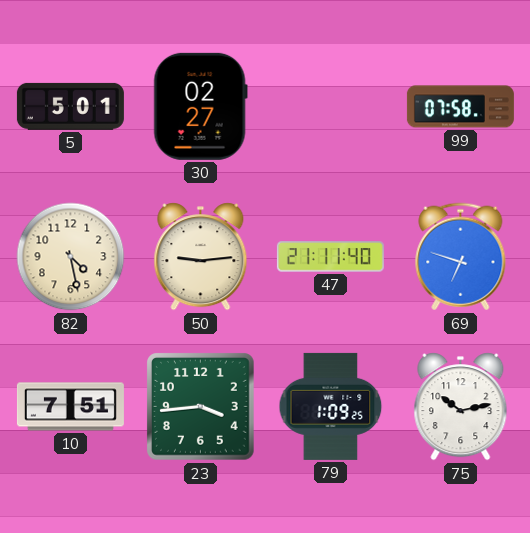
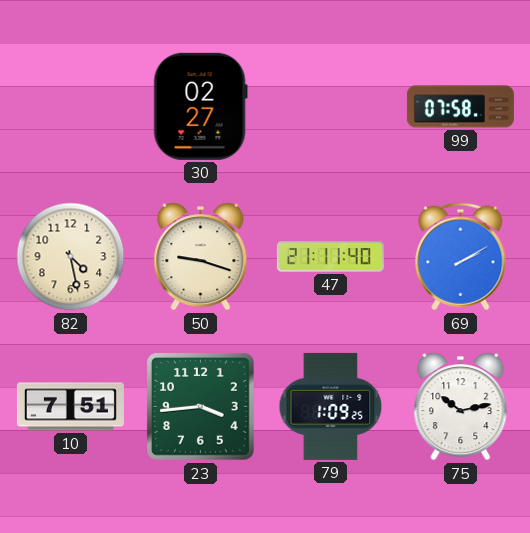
5: 5:01 -> none
50: 9:14 -> 9:18
69: 6:48 -> 2:10
